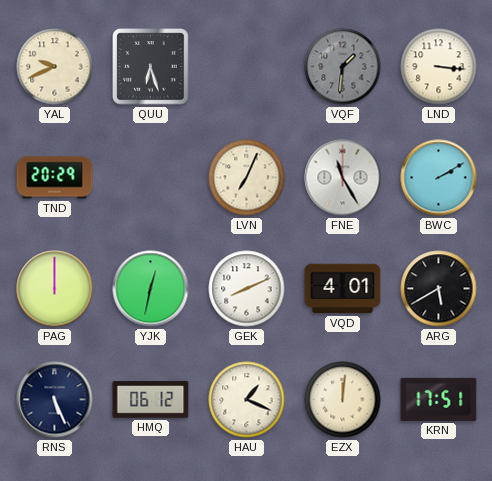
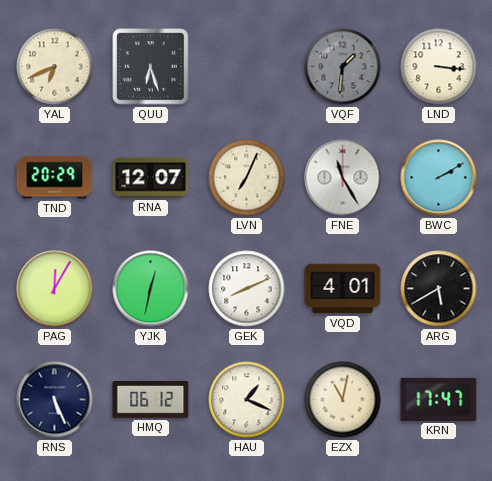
YAL: 9:41 -> 6:41
RNA: none -> 12:07
PAG: 12:00 -> 12:05
EZX: 12:01 -> 11:02
KRN: 17:51 -> 17:47
